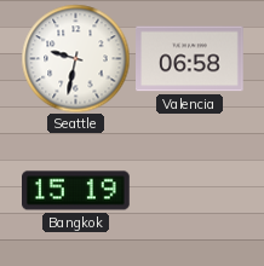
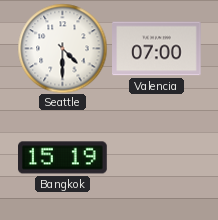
Seattle: 9:32 -> 4:30
Valencia: 06:58 -> 07:00
